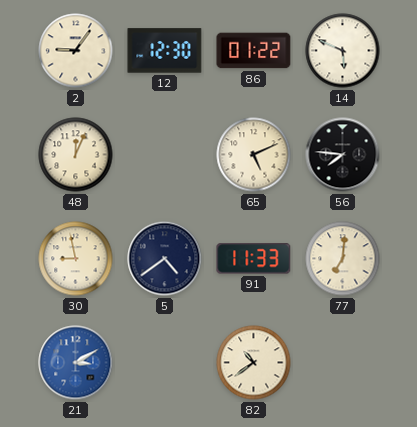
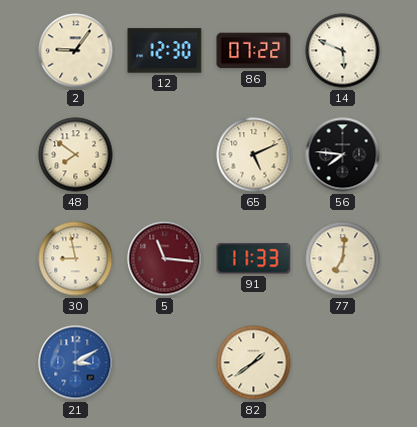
86: 01:22 -> 07:22
48: 12:04 -> 7:51
5: 4:39 -> 11:16
5 dial: navy -> burgundy
82: 10:39 -> 1:39
